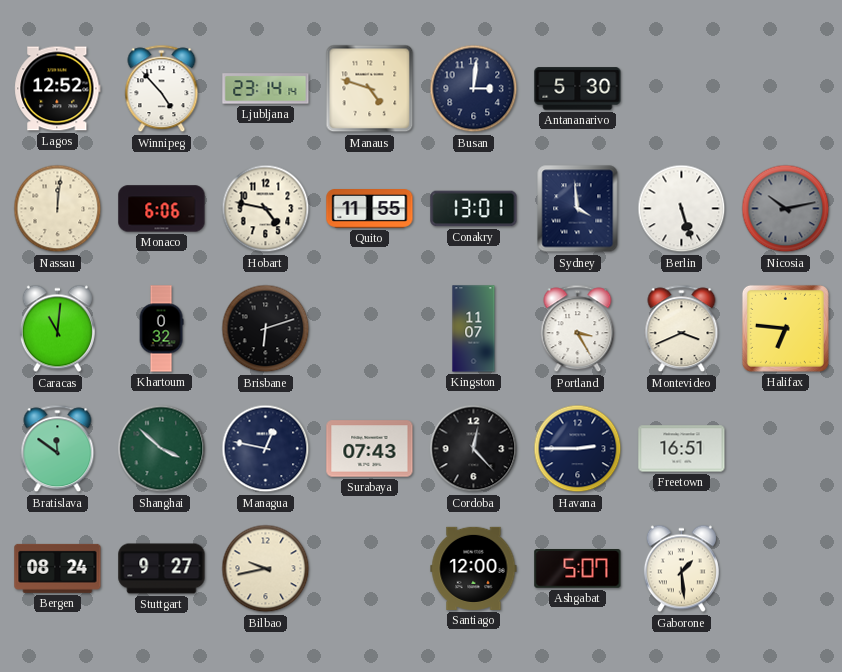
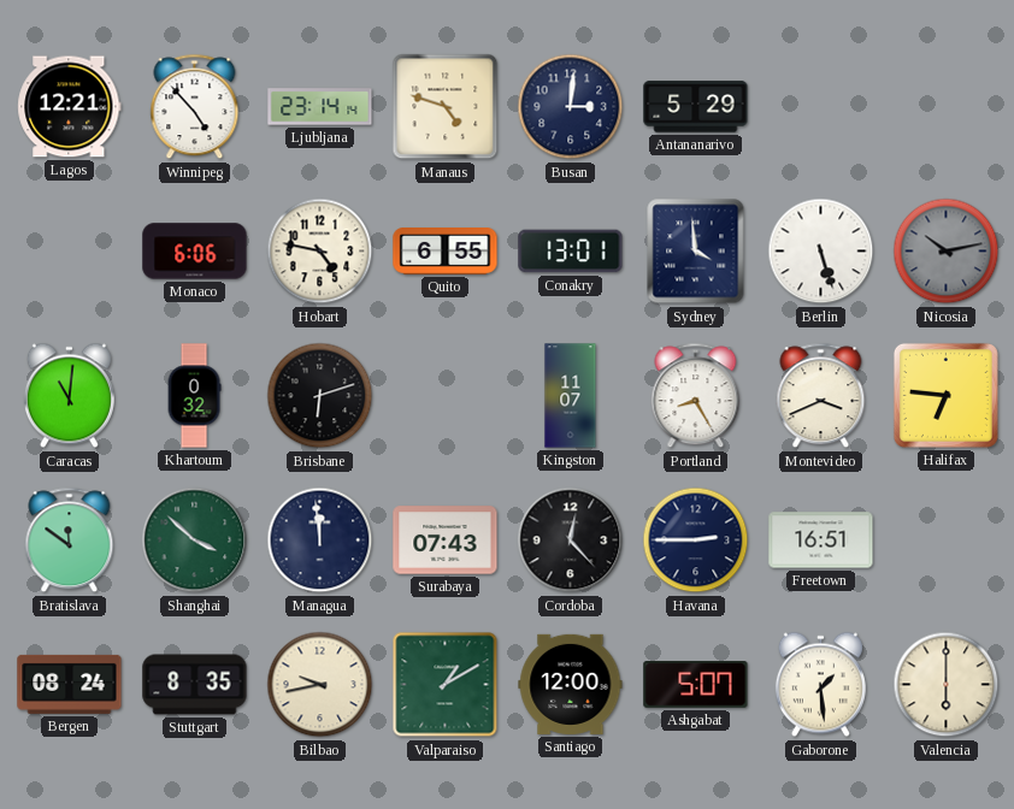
Lagos: 12:52 -> 12:21
Antananarivo: 5:30 -> 5:29
Nassau: 12:01 -> none
Quito: 11:55 -> 6:55
Portland: 3:25 -> 8:25
Managua: 12:47 -> 11:59
Stuttgart: 9:27 -> 8:35
Valparaiso: none -> 1:10
Valencia: none -> 6:00
